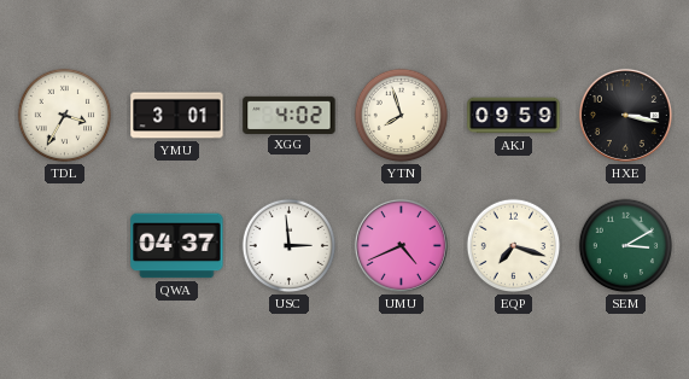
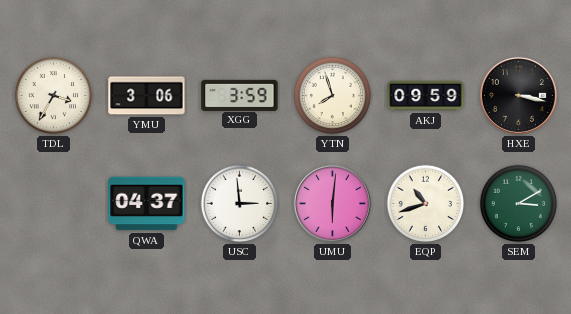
YMU: 3:01 -> 3:06
XGG: 4:02 -> 3:59
UMU: 4:41 -> 6:01
EQP: 7:18 -> 10:42
